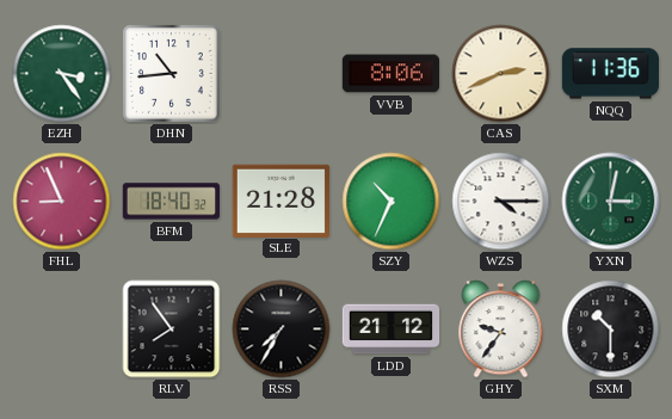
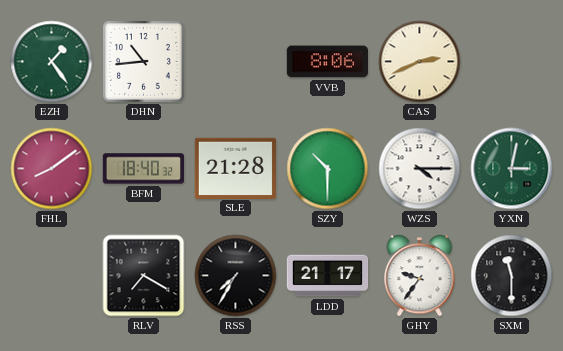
EZH: 3:24 -> 1:24
NQQ: 11:36 -> none
FHL: 8:56 -> 8:09
SZY: 10:34 -> 10:30
RLV: 7:54 -> 7:20
LDD: 21:12 -> 21:17
SXM: 10:30 -> 11:30
